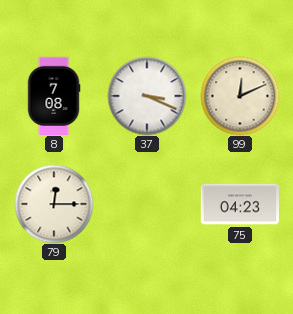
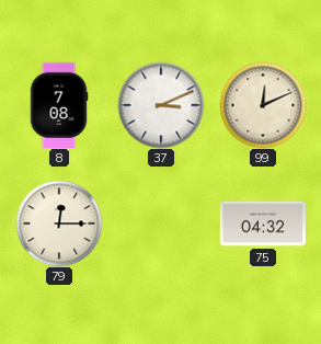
37: 3:19 -> 3:11
75: 04:23 -> 04:32
